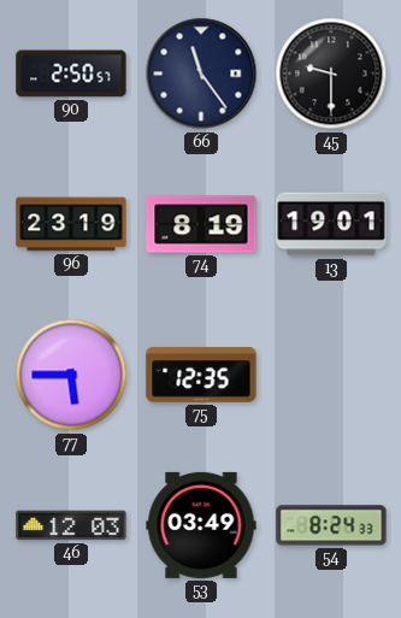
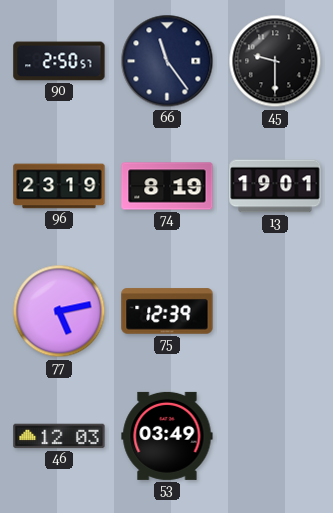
77: 5:45 -> 5:13
75: 12:35 -> 12:39
54: 8:24 -> none
